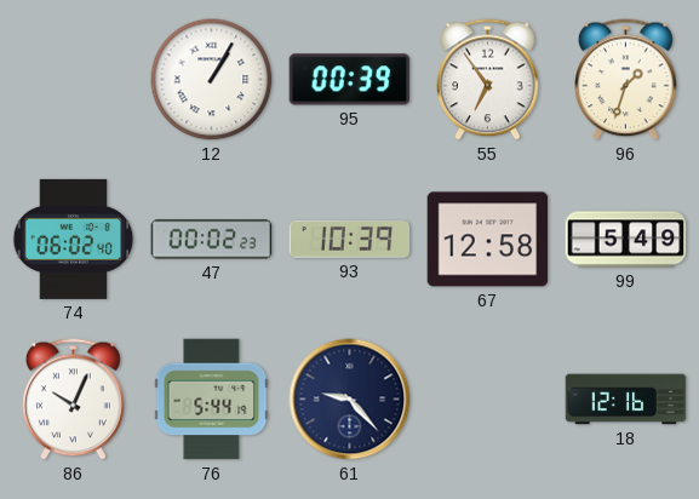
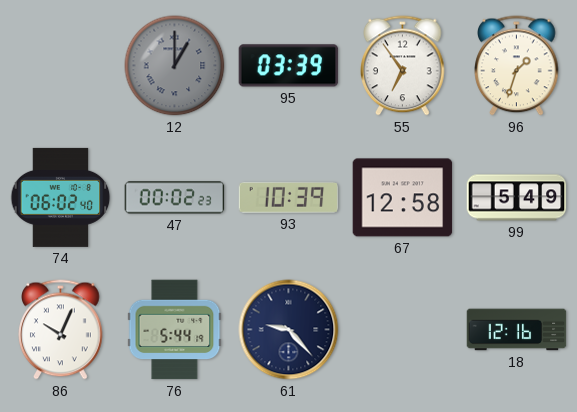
12: 1:05 -> 1:00
12 dial: white -> grey
95: 00:39 -> 03:39
